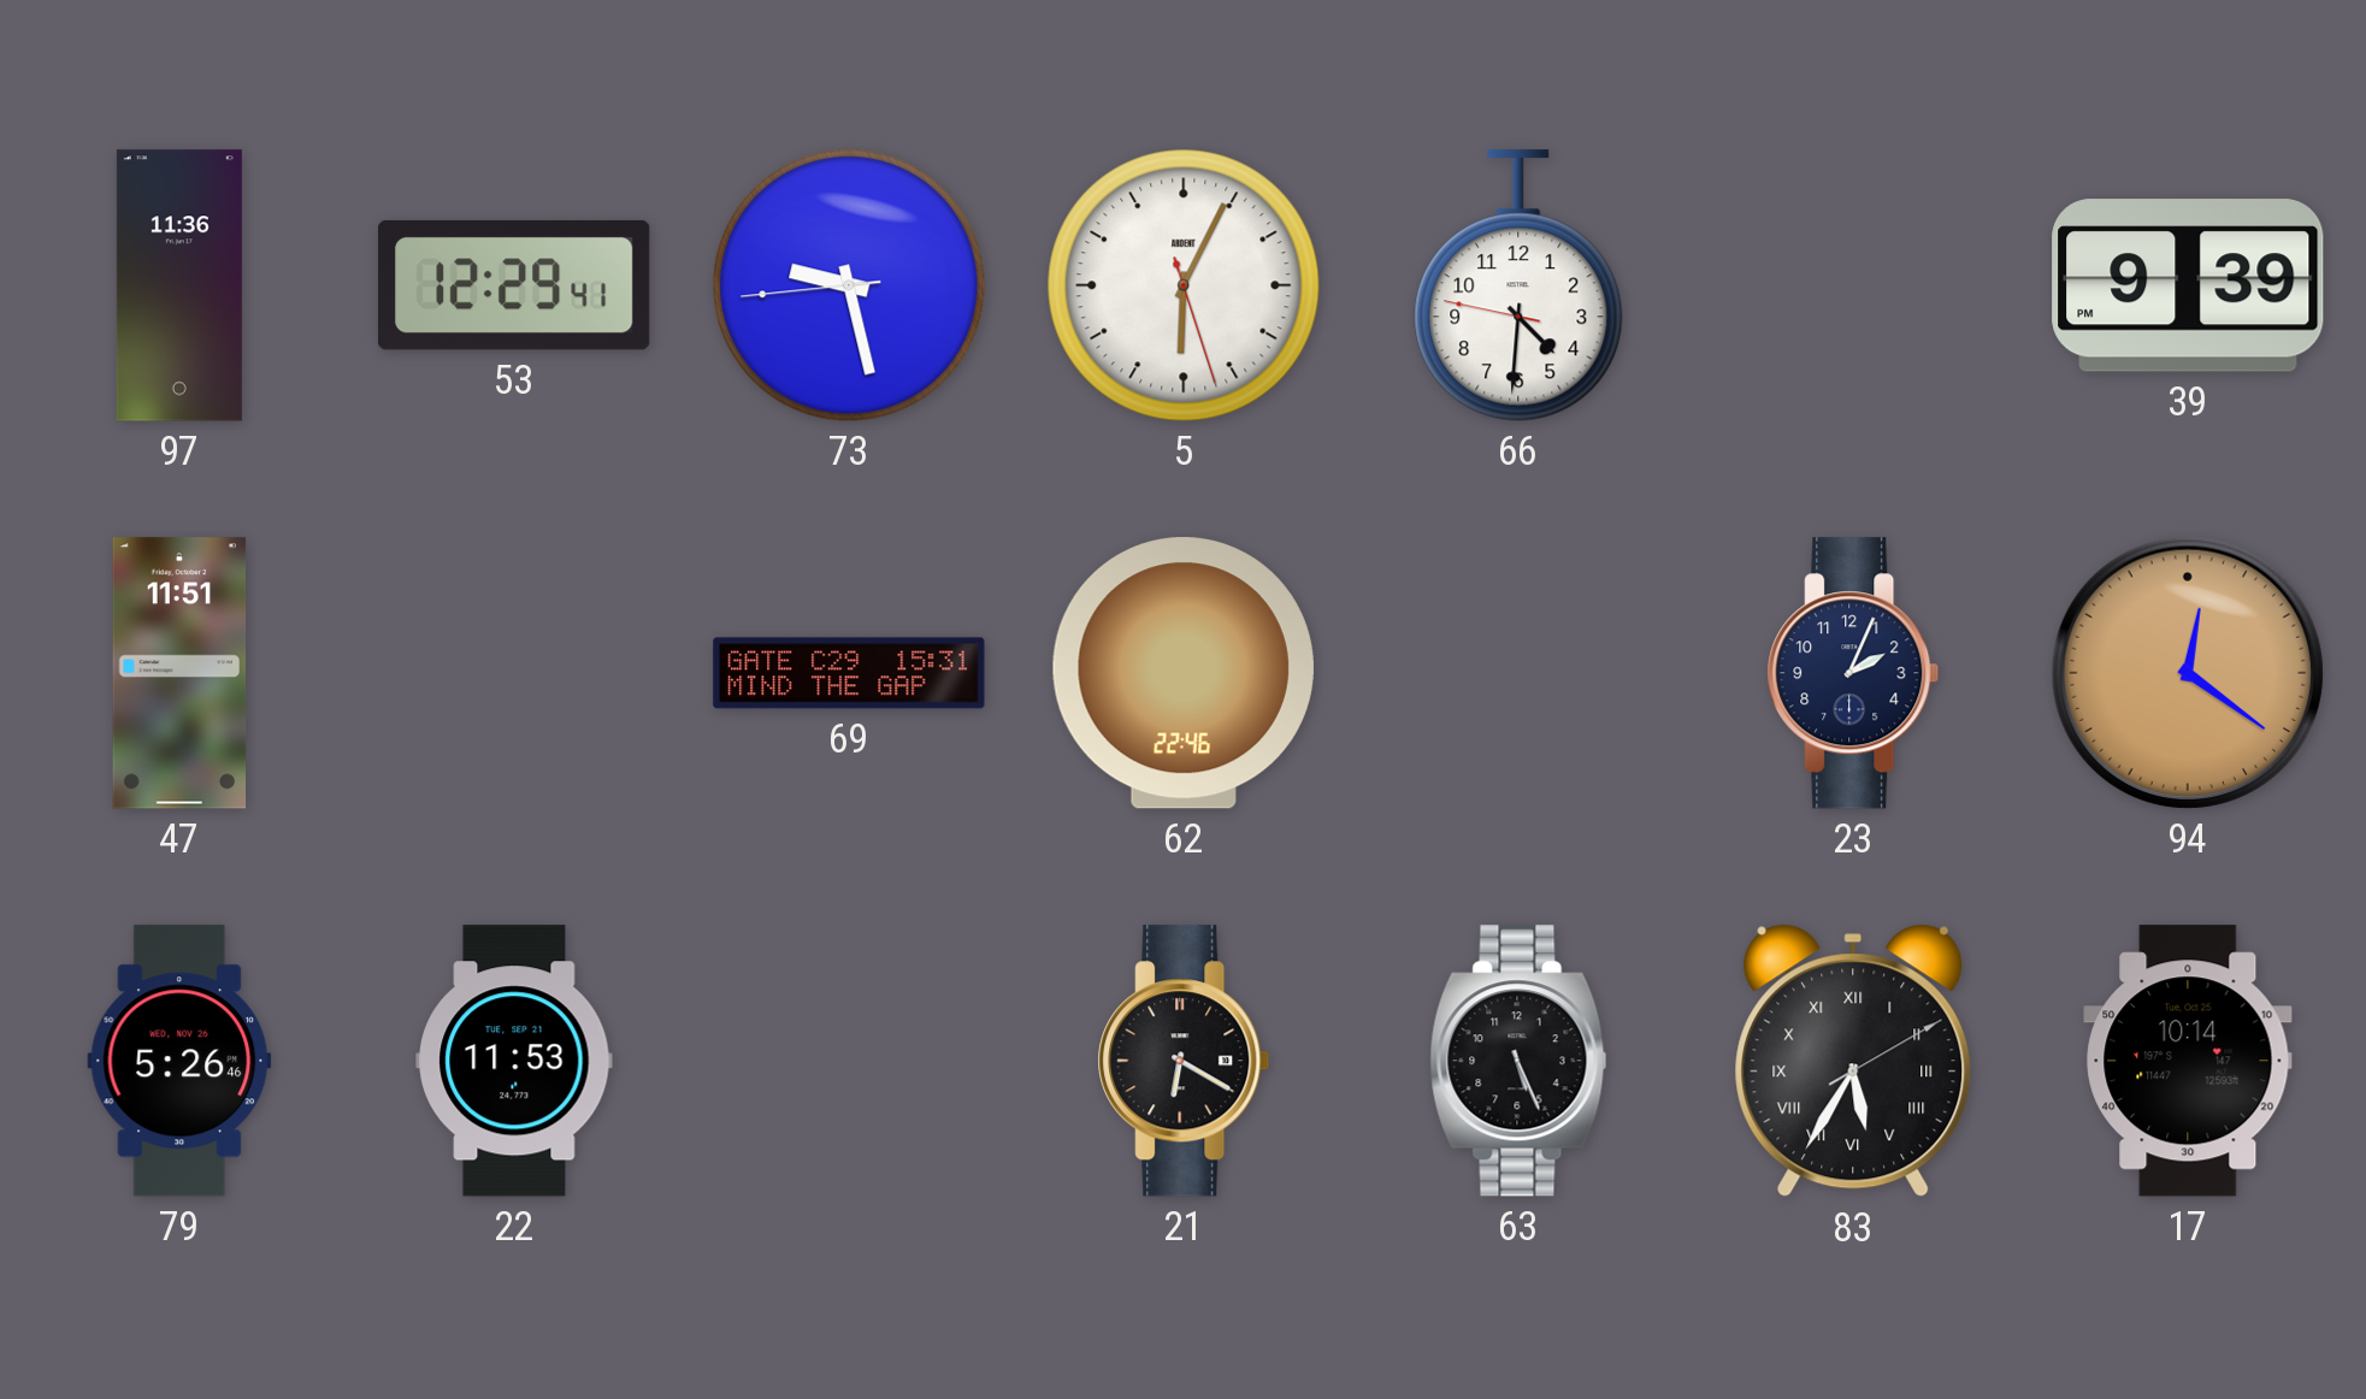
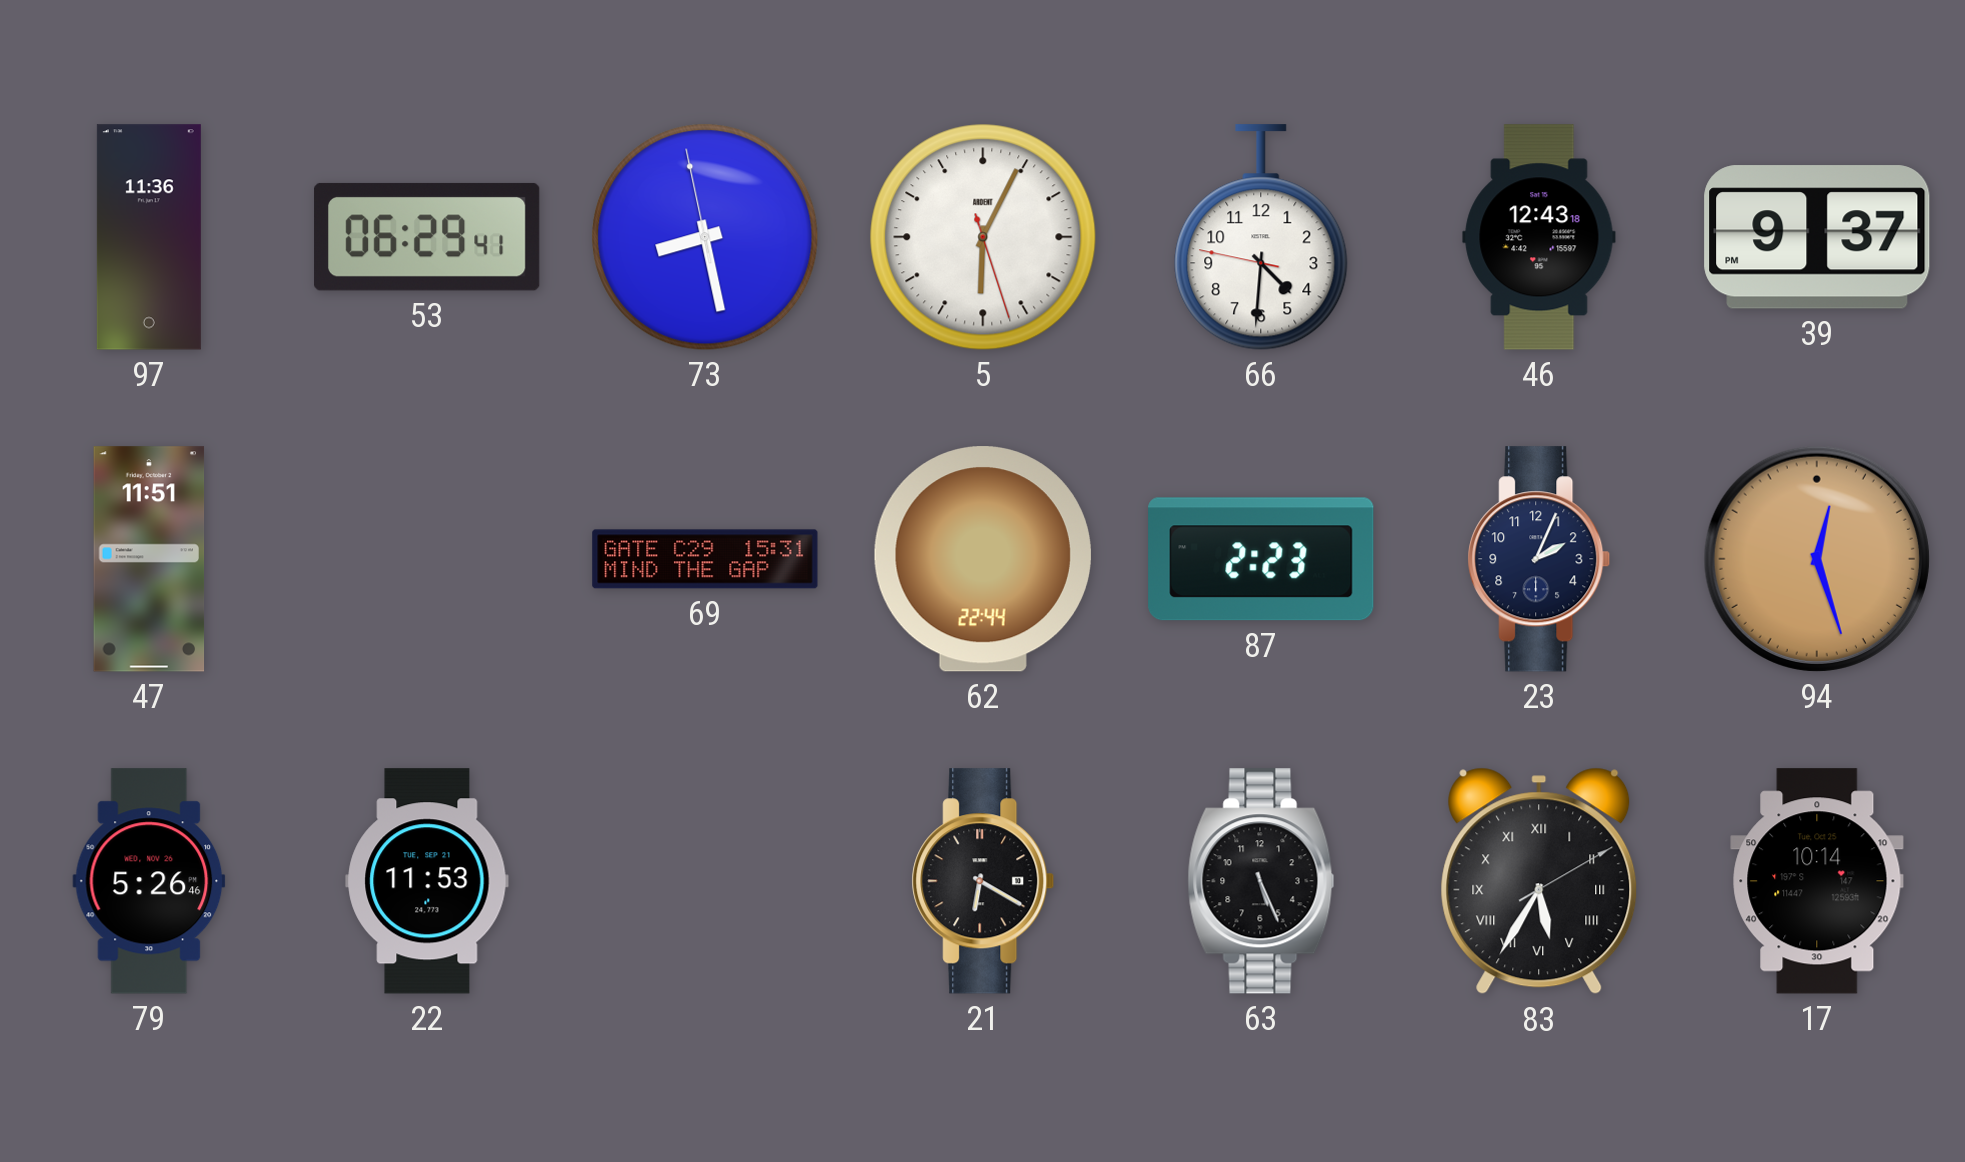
53: 12:29 -> 06:29
73: 9:27 -> 8:27
46: none -> 12:43
39: 9:39 -> 9:37
62: 22:46 -> 22:44
87: none -> 2:23
94: 12:21 -> 12:27
